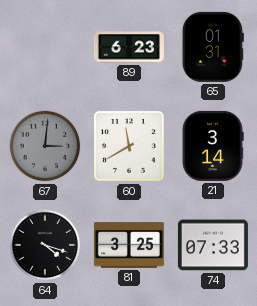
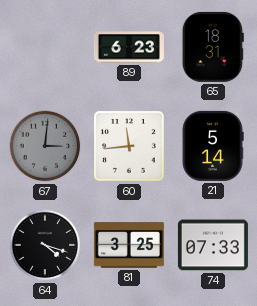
65: 01:31 -> 18:31
60: 11:40 -> 11:44
21: 3:14 -> 5:14
